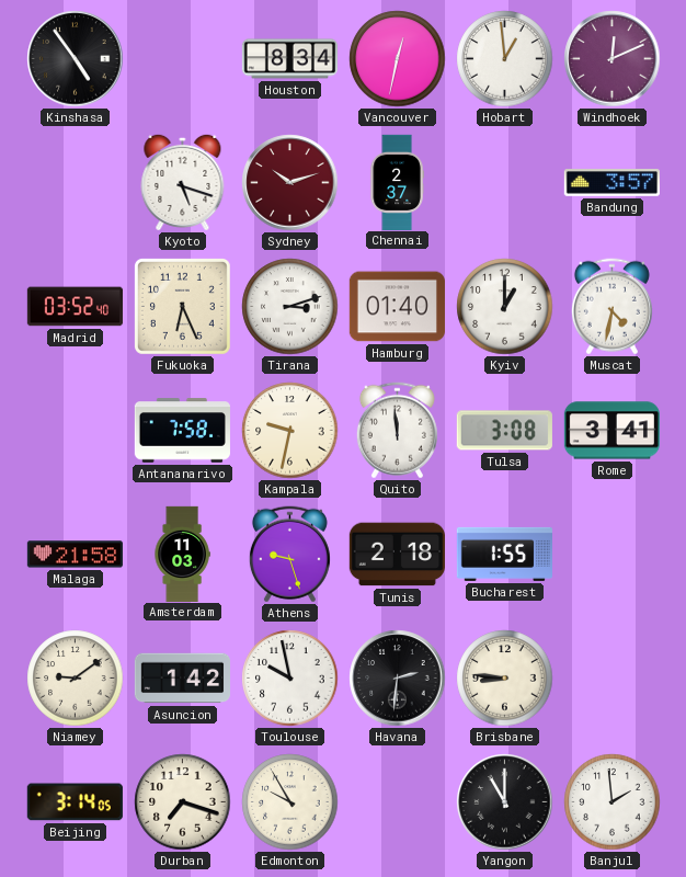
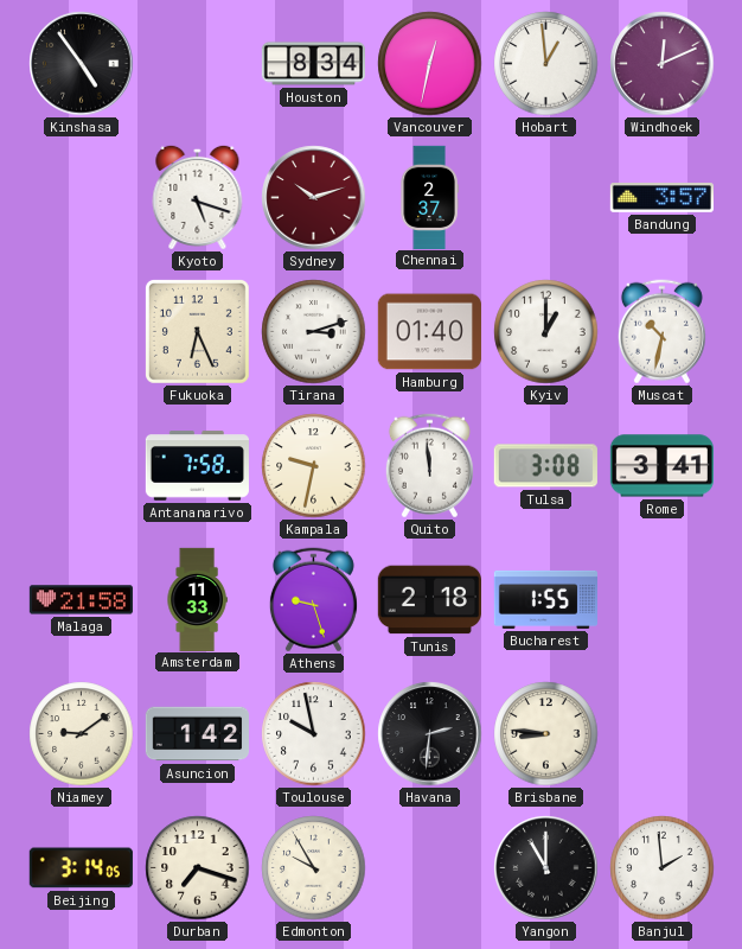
Madrid: 03:52 -> none
Muscat: 4:32 -> 10:32
Amsterdam: 11:03 -> 11:33
